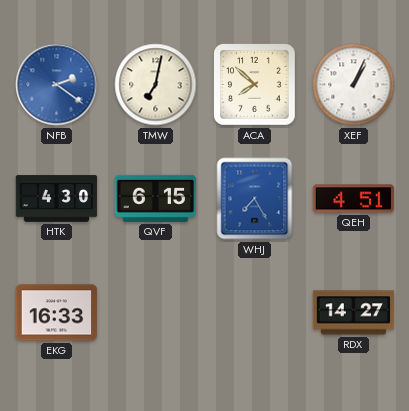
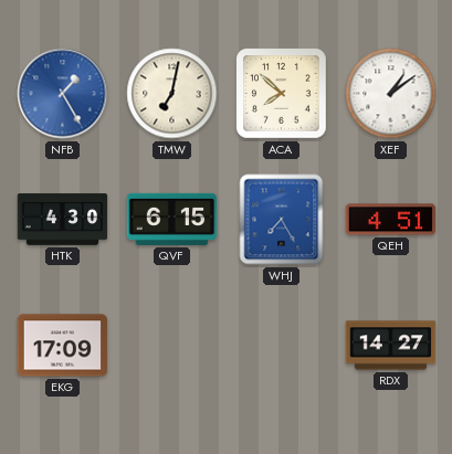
NFB: 2:21 -> 1:25
XEF: 1:04 -> 1:09
EKG: 16:33 -> 17:09
